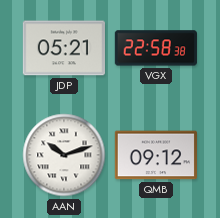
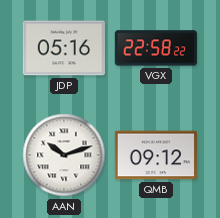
JDP: 05:21 -> 05:16
VGX: 22:58:38 -> 22:58:22
